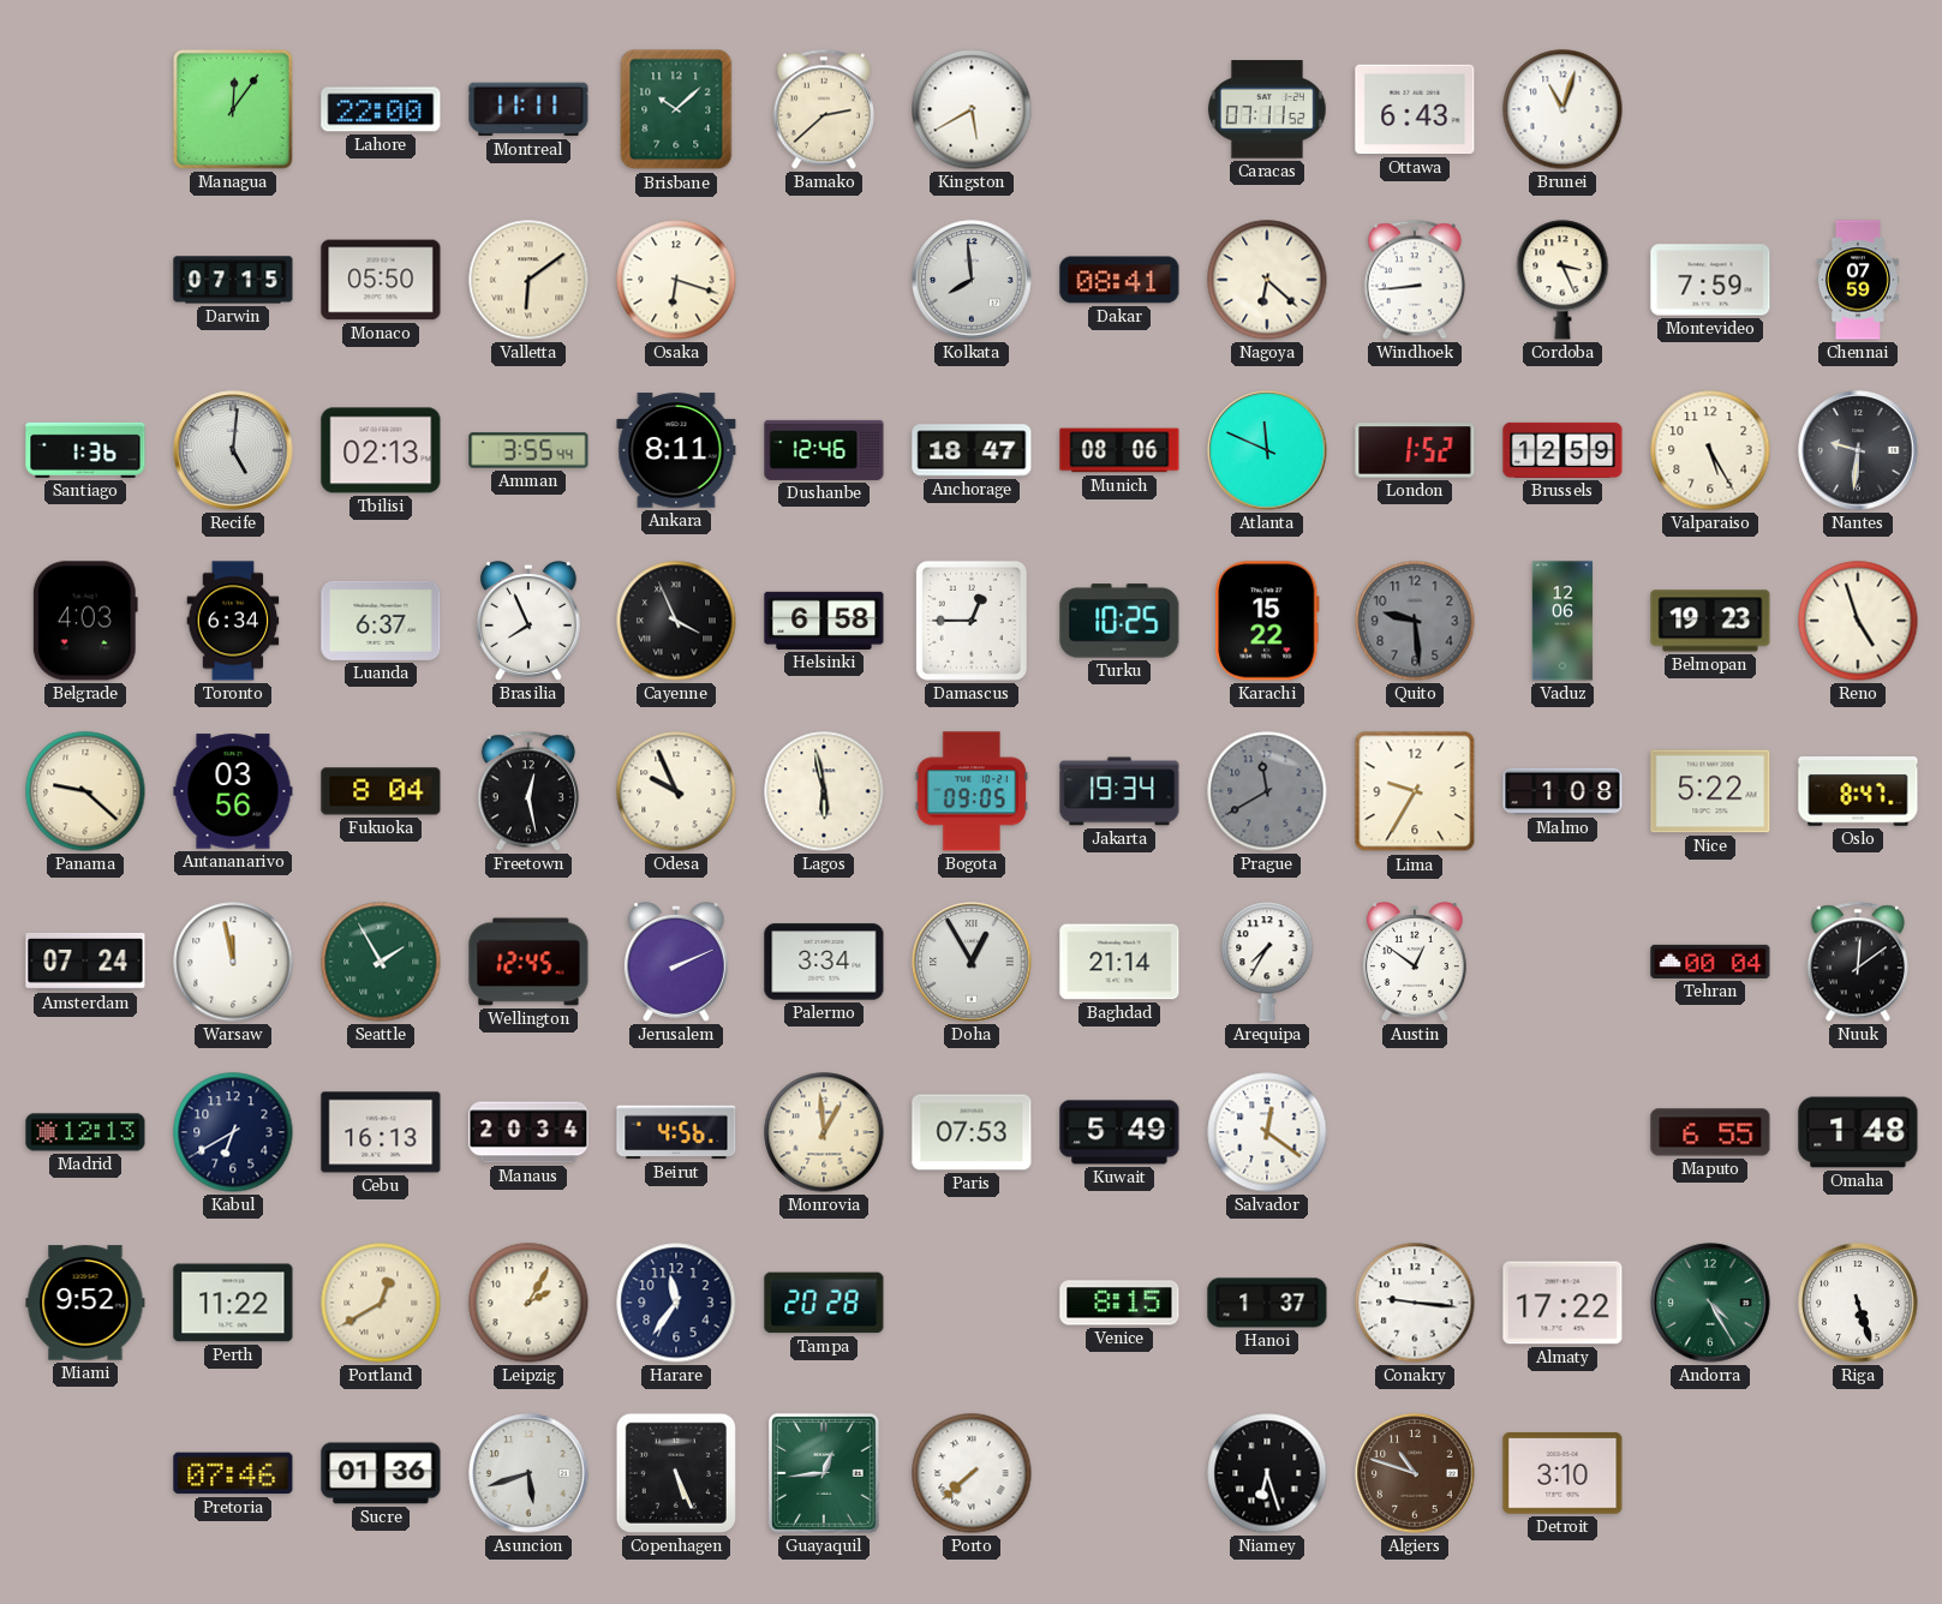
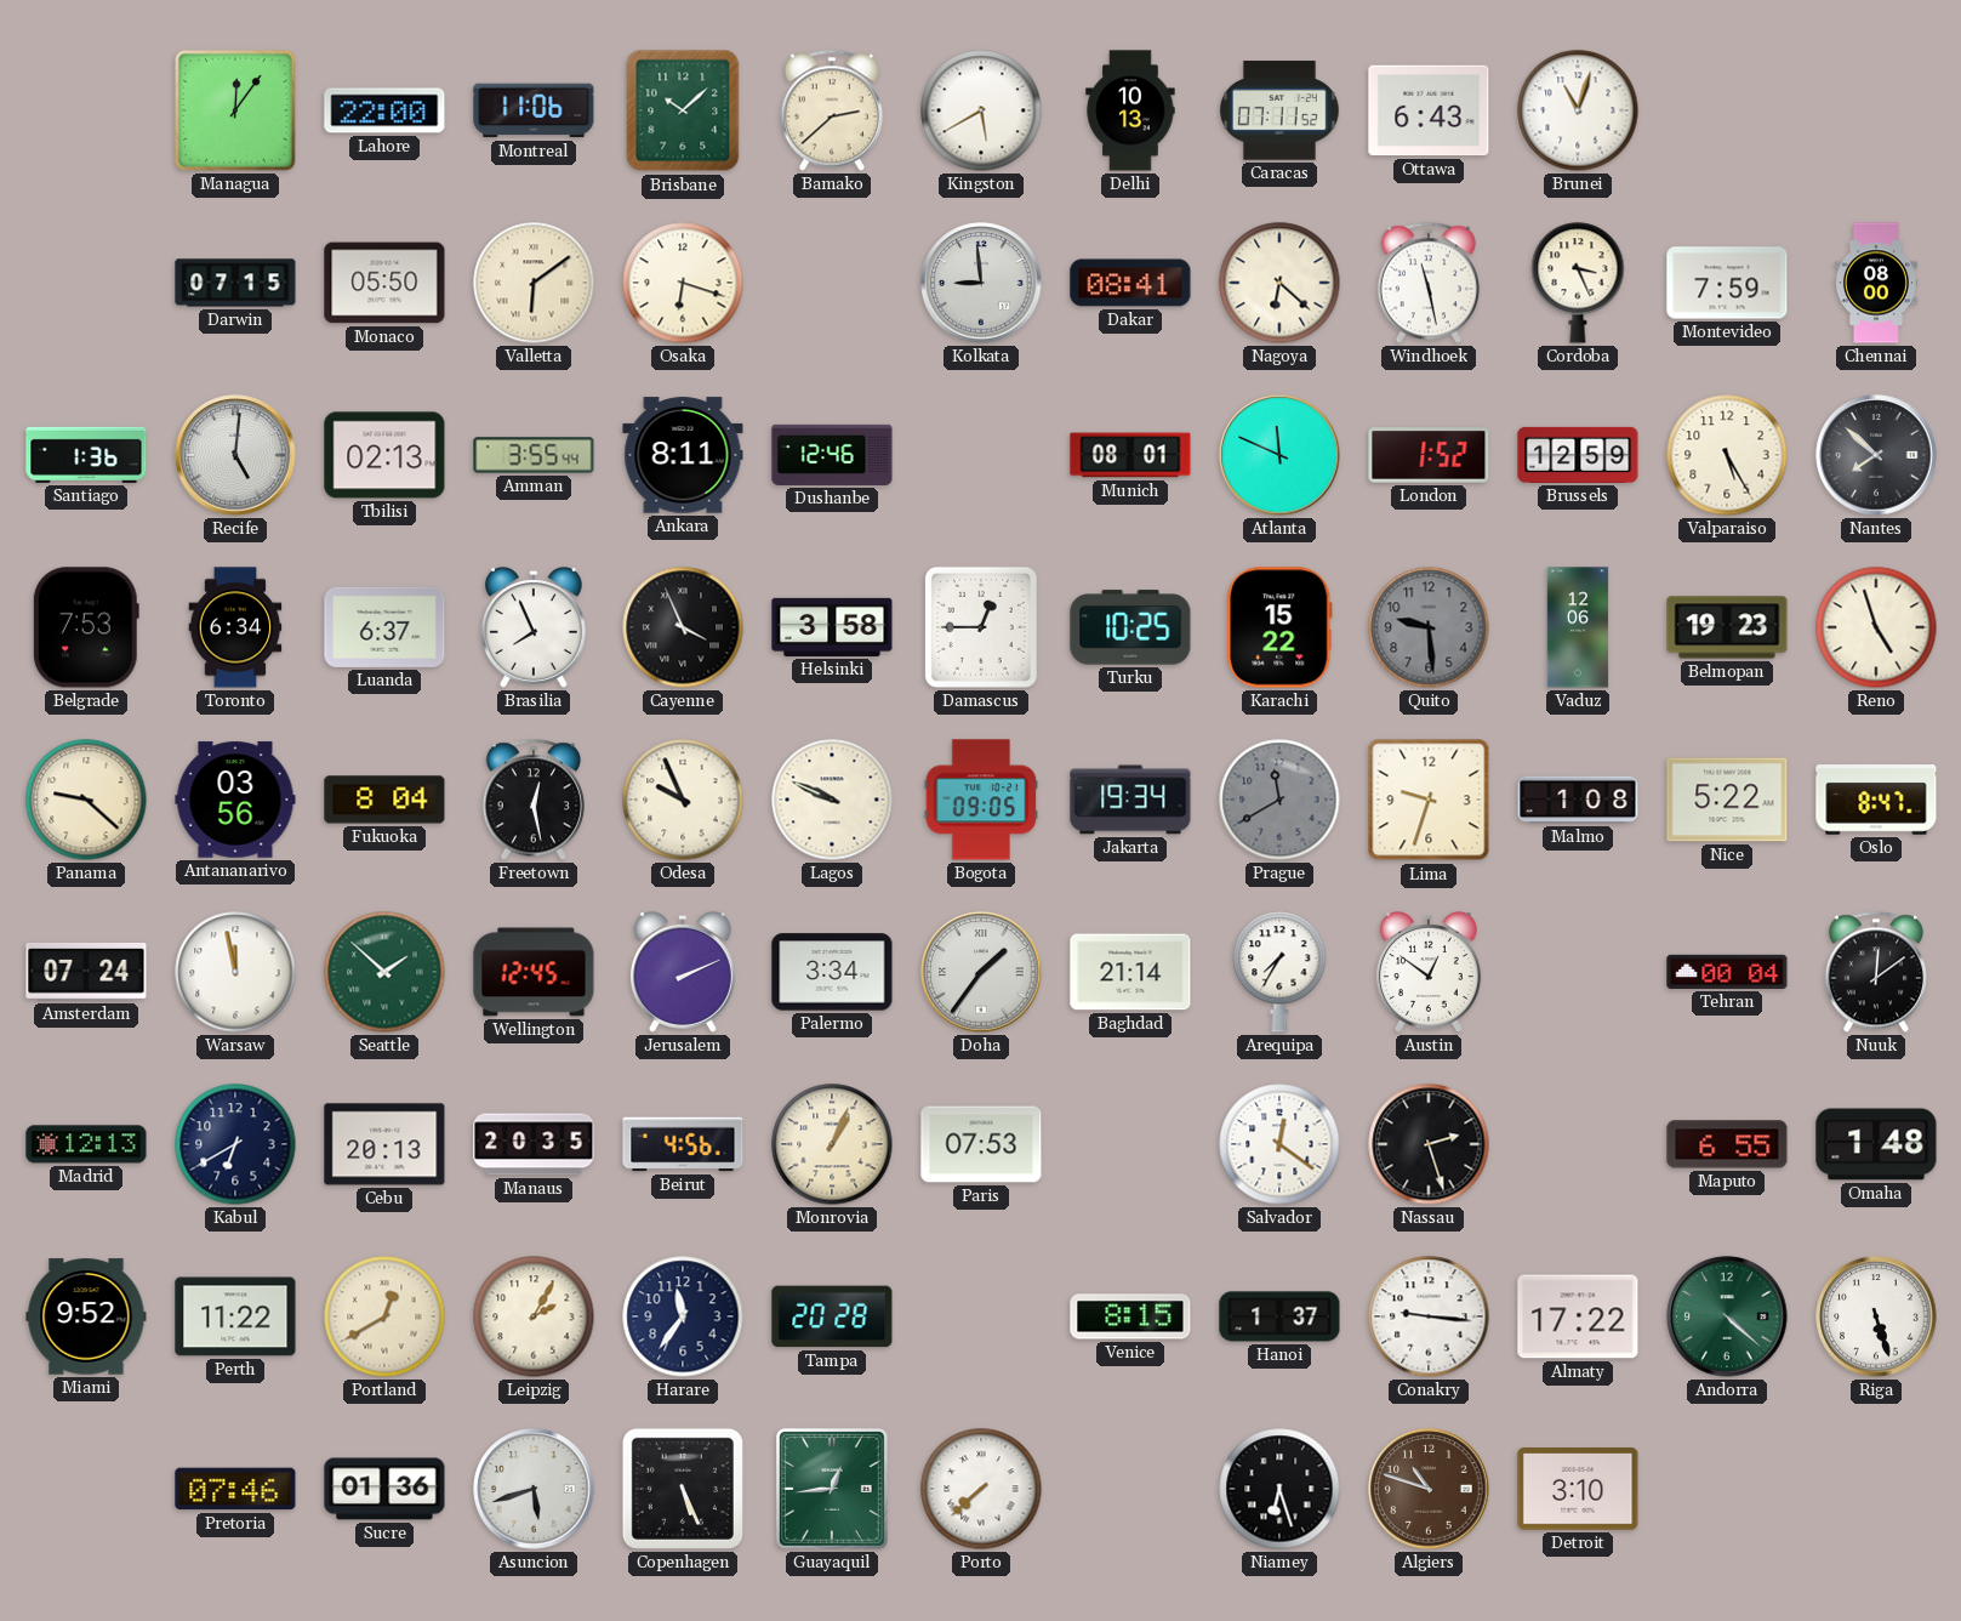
Montreal: 11:11 -> 11:06
Delhi: none -> 10:13
Kolkata: 7:59 -> 8:59
Windhoek: 8:44 -> 11:28
Chennai: 07:59 -> 08:00
Anchorage: 18:47 -> none
Munich: 08:06 -> 08:01
Nantes: 9:31 -> 7:52
Belgrade: 4:03 -> 7:53
Helsinki: 6:58 -> 3:58
Lagos: 5:58 -> 9:49
Lima: 9:35 -> 9:33
Seattle: 1:55 -> 1:52
Doha: 12:55 -> 1:36
Cebu: 16:13 -> 20:13
Manaus: 20:34 -> 20:35
Monrovia: 12:59 -> 1:04
Kuwait: 5:49 -> none
Nassau: none -> 2:27
Andorra: 4:25 -> 4:22
